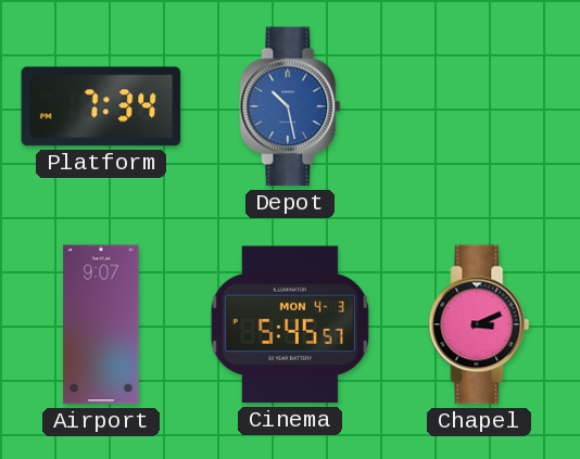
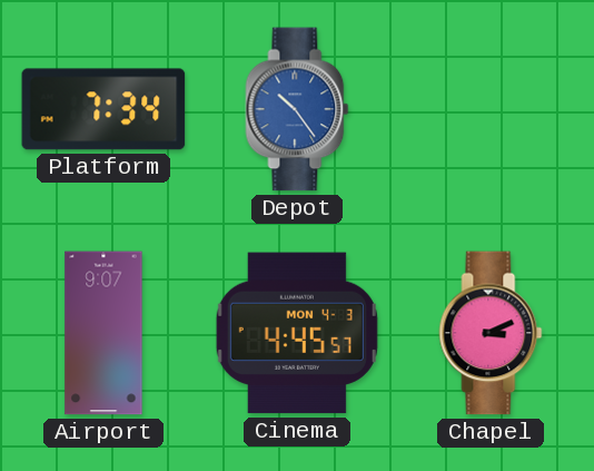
Depot: 10:28 -> 10:24
Cinema: 5:45 -> 4:45
